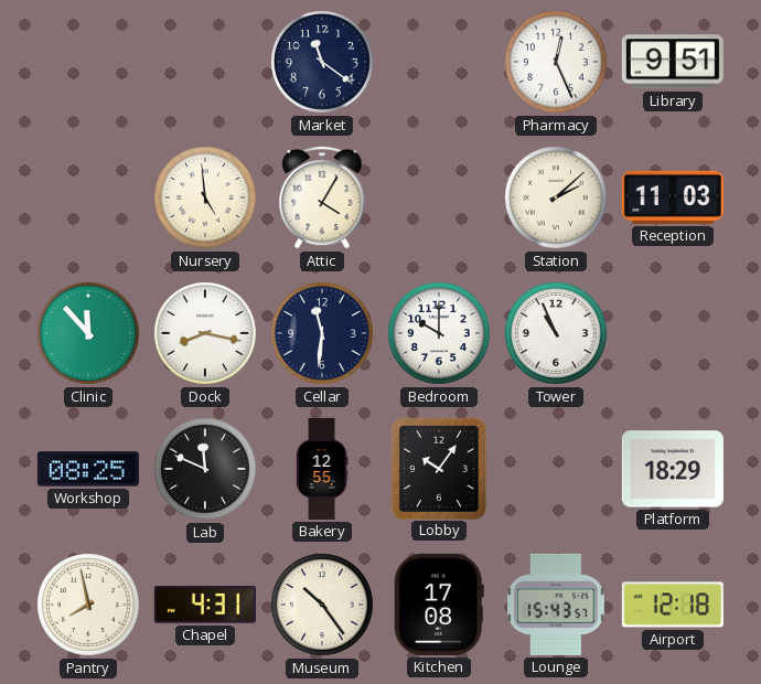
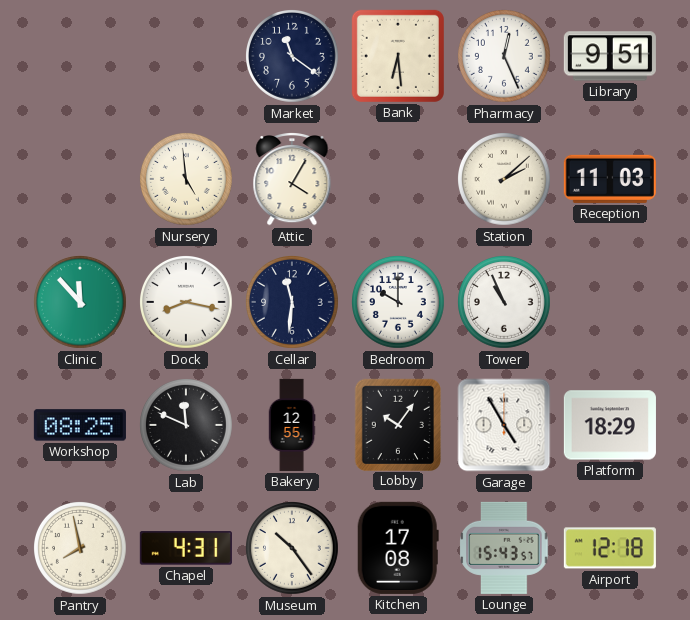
Bank: none -> 6:29
Garage: none -> 4:55
